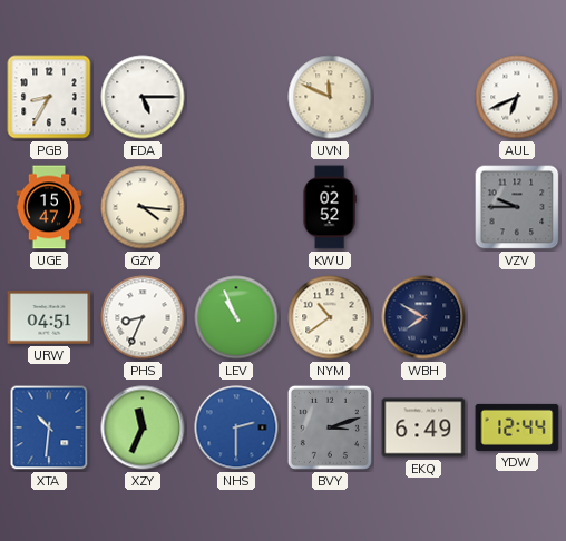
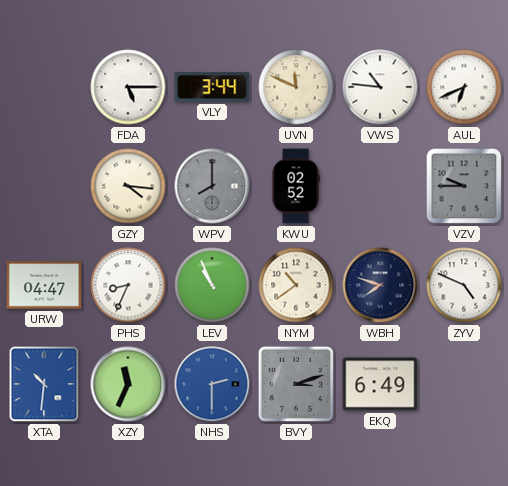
PGB: 8:35 -> none
VLY: none -> 3:44
VWS: none -> 10:46
UGE: 15:47 -> none
WPV: none -> 8:00
URW: 04:51 -> 04:47
WBH: 7:50 -> 7:48
ZYV: none -> 4:49
YDW: 12:44 -> none
